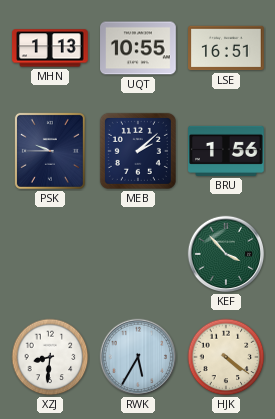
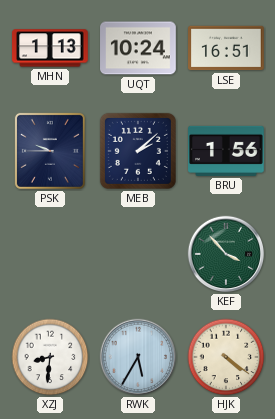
UQT: 10:55 -> 10:24
